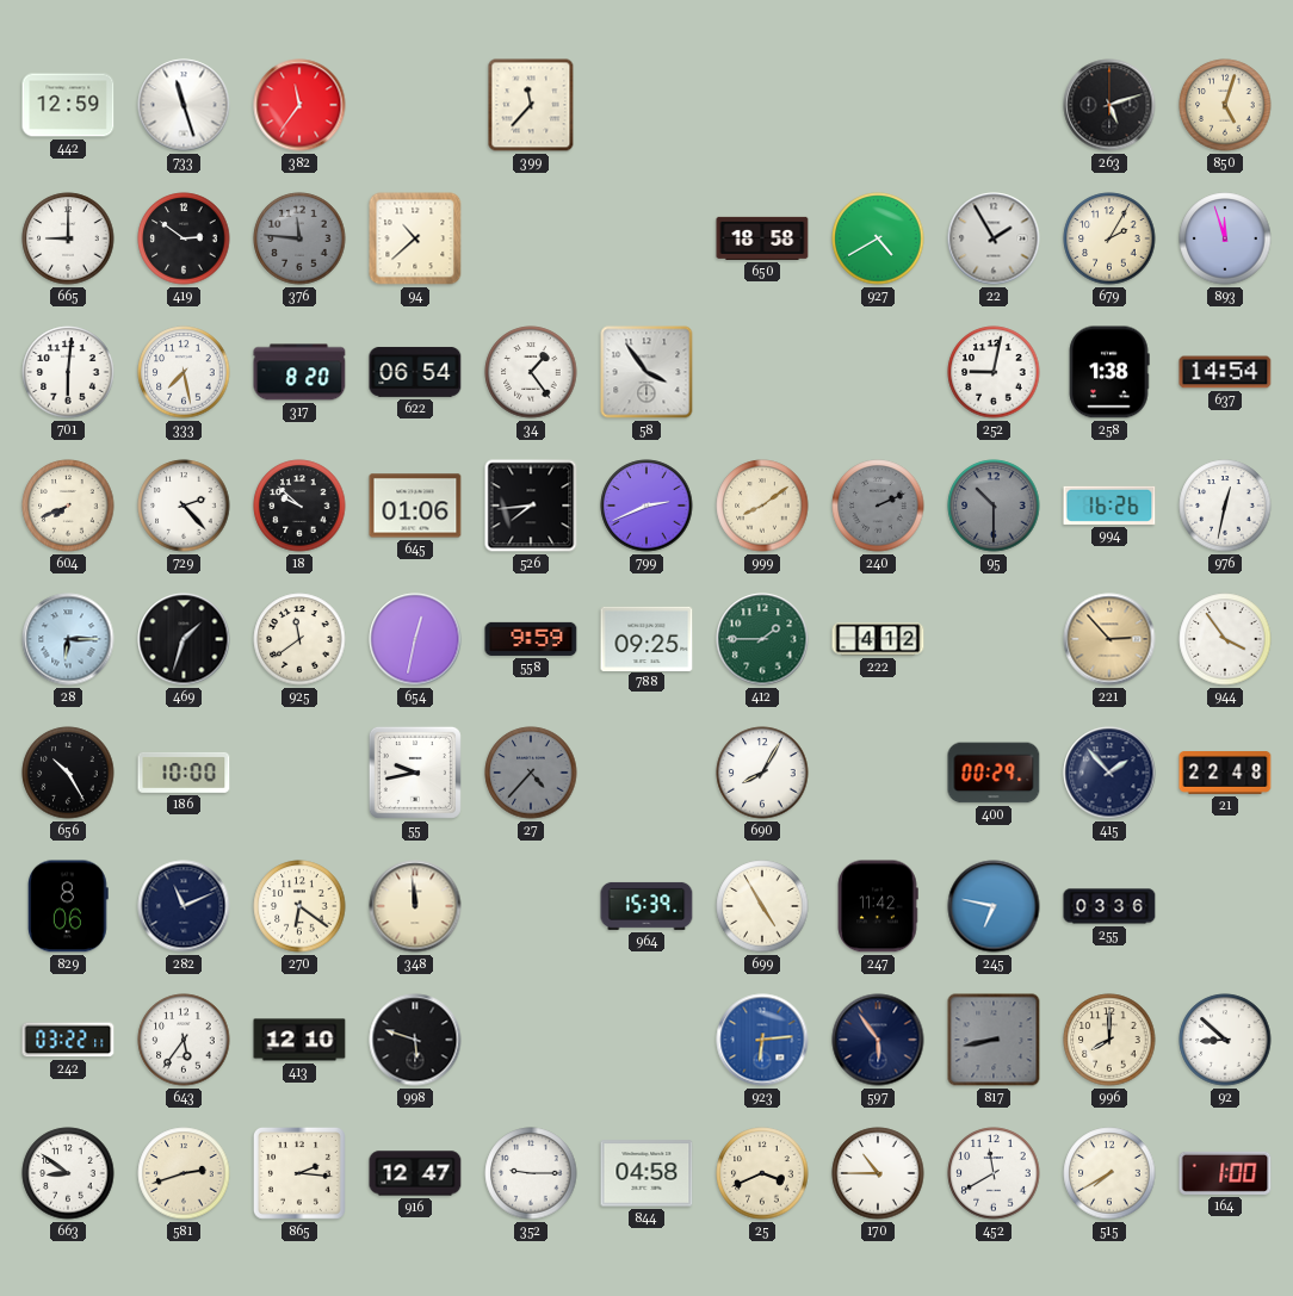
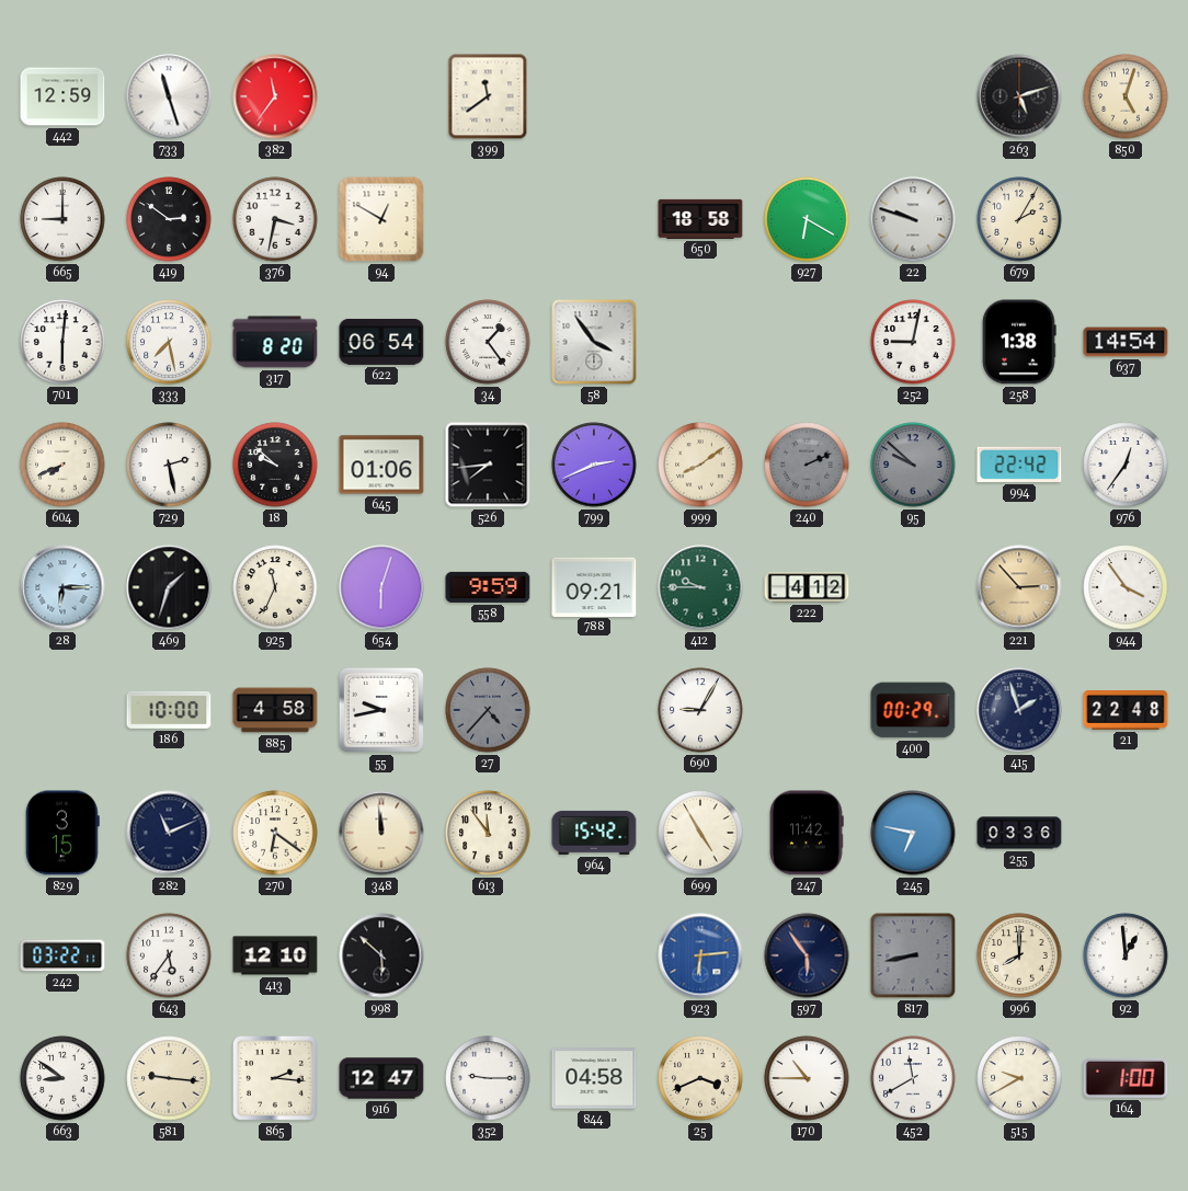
399: 11:37 -> 11:39
376: 11:46 -> 3:32
376 dial: grey -> white
94: 10:38 -> 12:50
927: 4:40 -> 6:20
22: 1:55 -> 9:48
893: 11:57 -> none
729: 2:23 -> 2:28
95: 10:30 -> 9:52
994: 16:26 -> 22:42
976: 12:32 -> 12:36
925: 11:39 -> 11:34
654: 12:32 -> 6:03
788: 09:25 -> 09:21
412: 1:45 -> 9:45
656: 10:25 -> none
885: none -> 4:58
690: 8:05 -> 9:05
415: 1:53 -> 1:57
829: 8:06 -> 3:15
613: none -> 11:54
964: 15:39 -> 15:42
998: 5:48 -> 5:52
92: 8:52 -> 12:59
581: 2:42 -> 9:16
515: 7:40 -> 9:40
